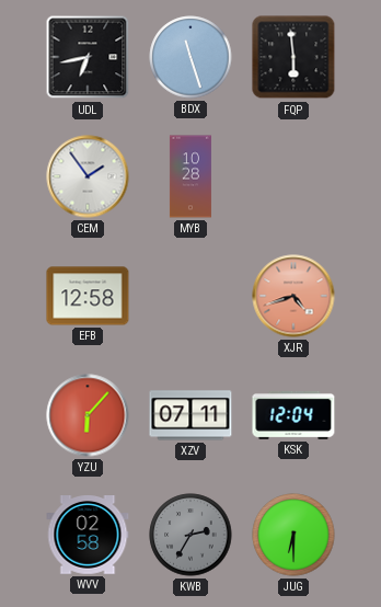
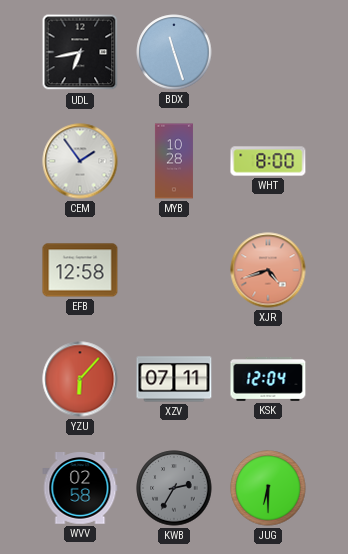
FQP: 5:59 -> none
WHT: none -> 8:00
